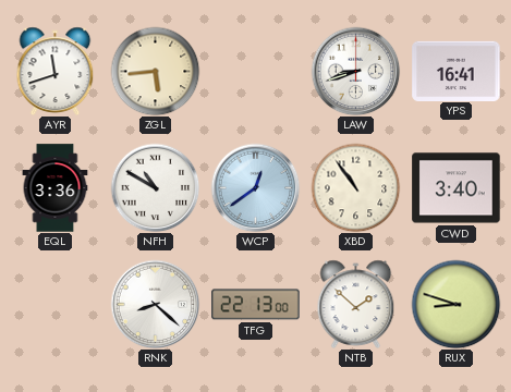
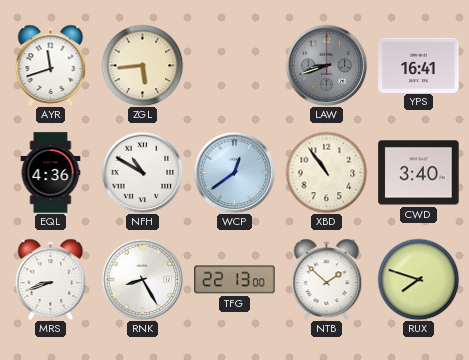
LAW dial: white -> grey
EQL: 3:36 -> 4:36
MRS: none -> 8:42
RNK: 8:22 -> 8:25
RUX: 8:48 -> 7:48
